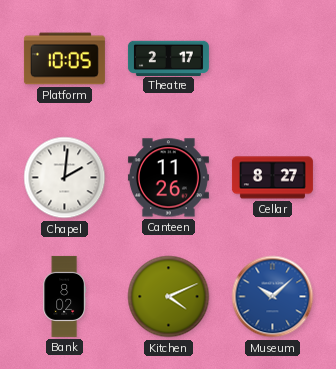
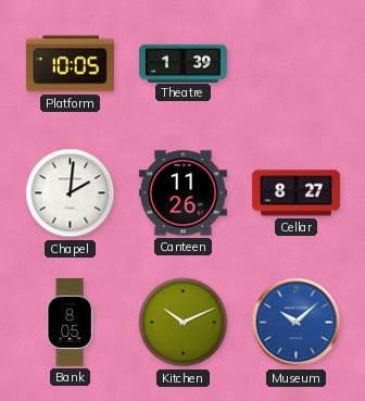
Theatre: 2:17 -> 1:39
Bank: 8:02 -> 8:05
Kitchen: 4:11 -> 10:11
